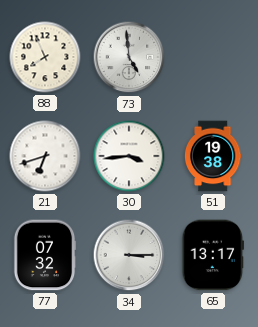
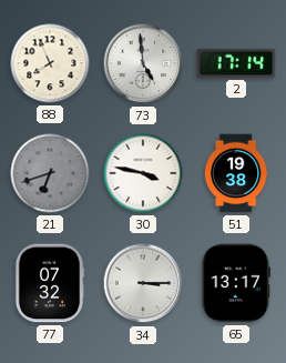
2: none -> 17:14
21 dial: white -> grey
30: 3:44 -> 3:47
